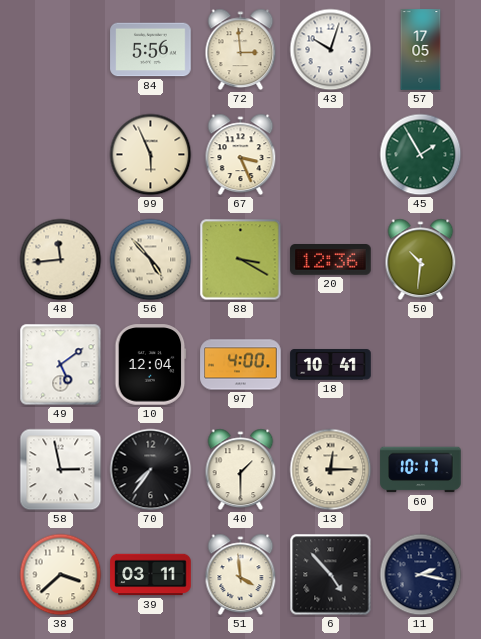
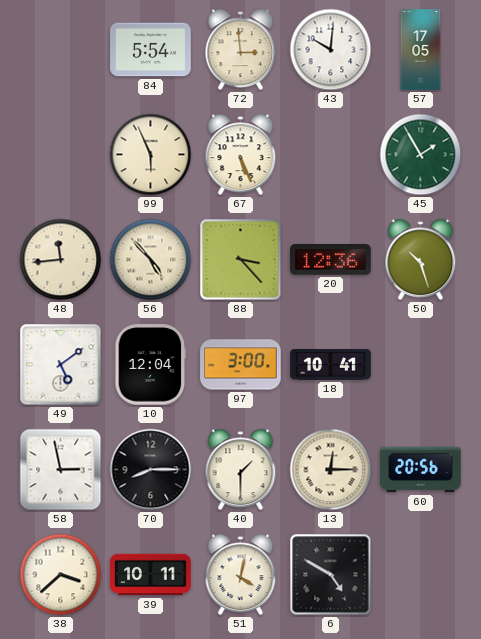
84: 5:56 -> 5:54
43: 10:03 -> 10:01
67: 3:26 -> 5:26
88: 3:20 -> 3:23
50: 10:31 -> 10:27
97: 4:00 -> 3:00
70: 7:36 -> 8:15
60: 10:17 -> 20:56
39: 03:11 -> 10:11
51: 3:59 -> 4:02
6: 4:53 -> 4:50
11: 2:17 -> none
